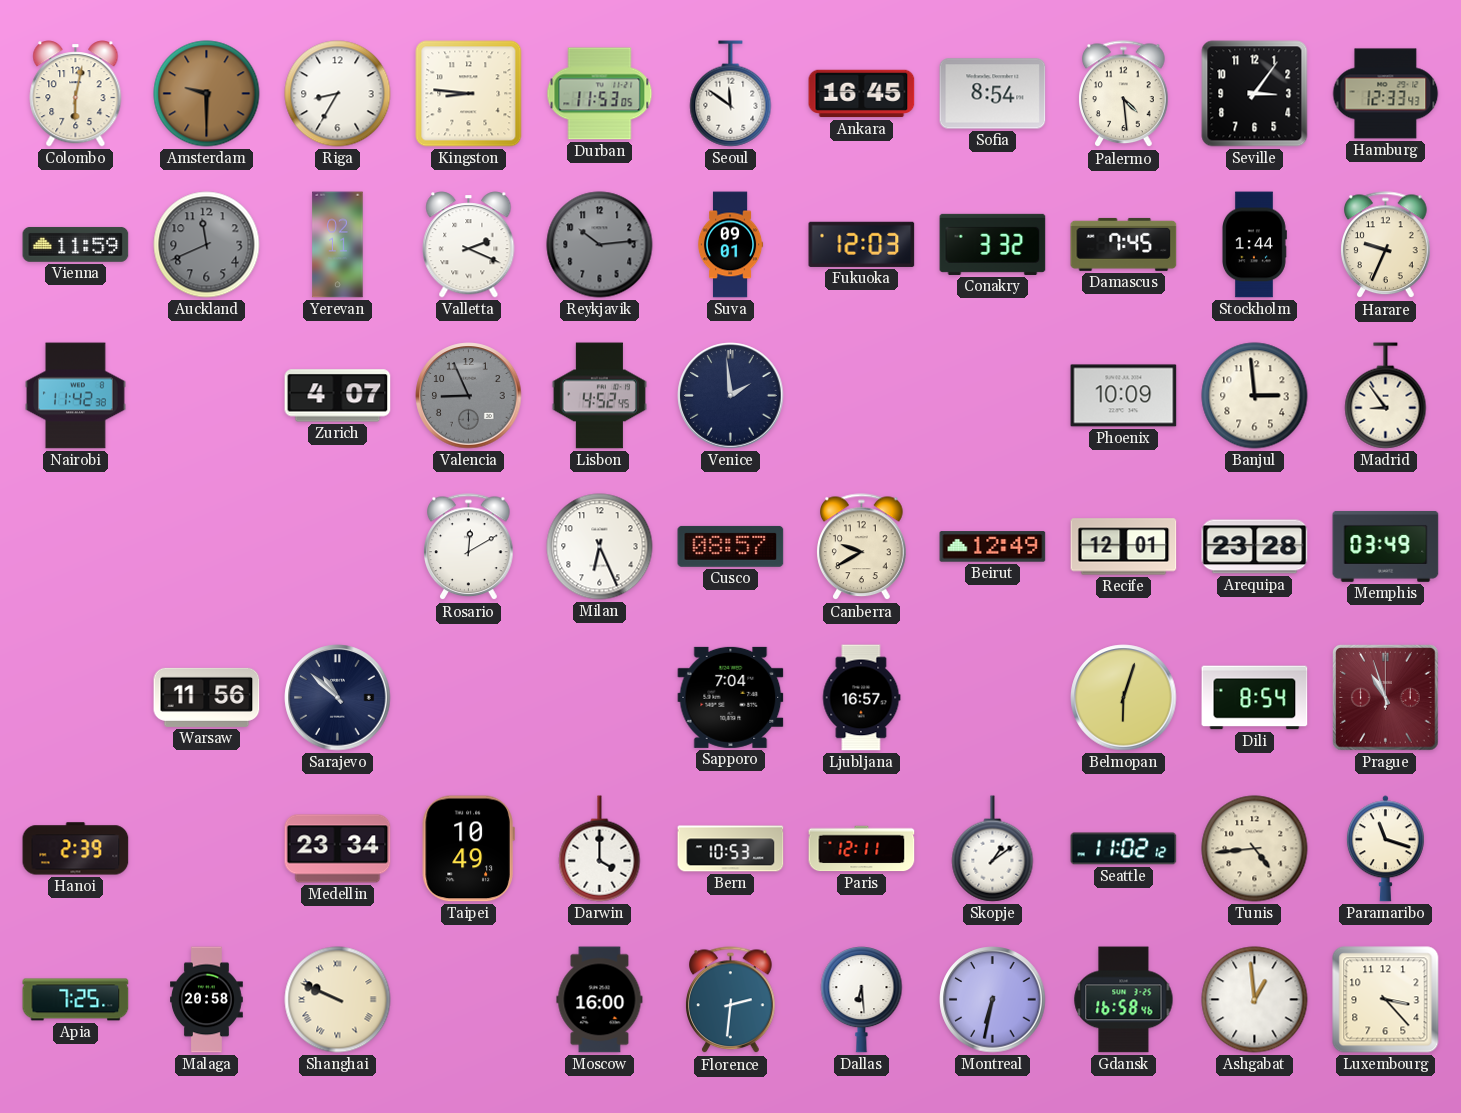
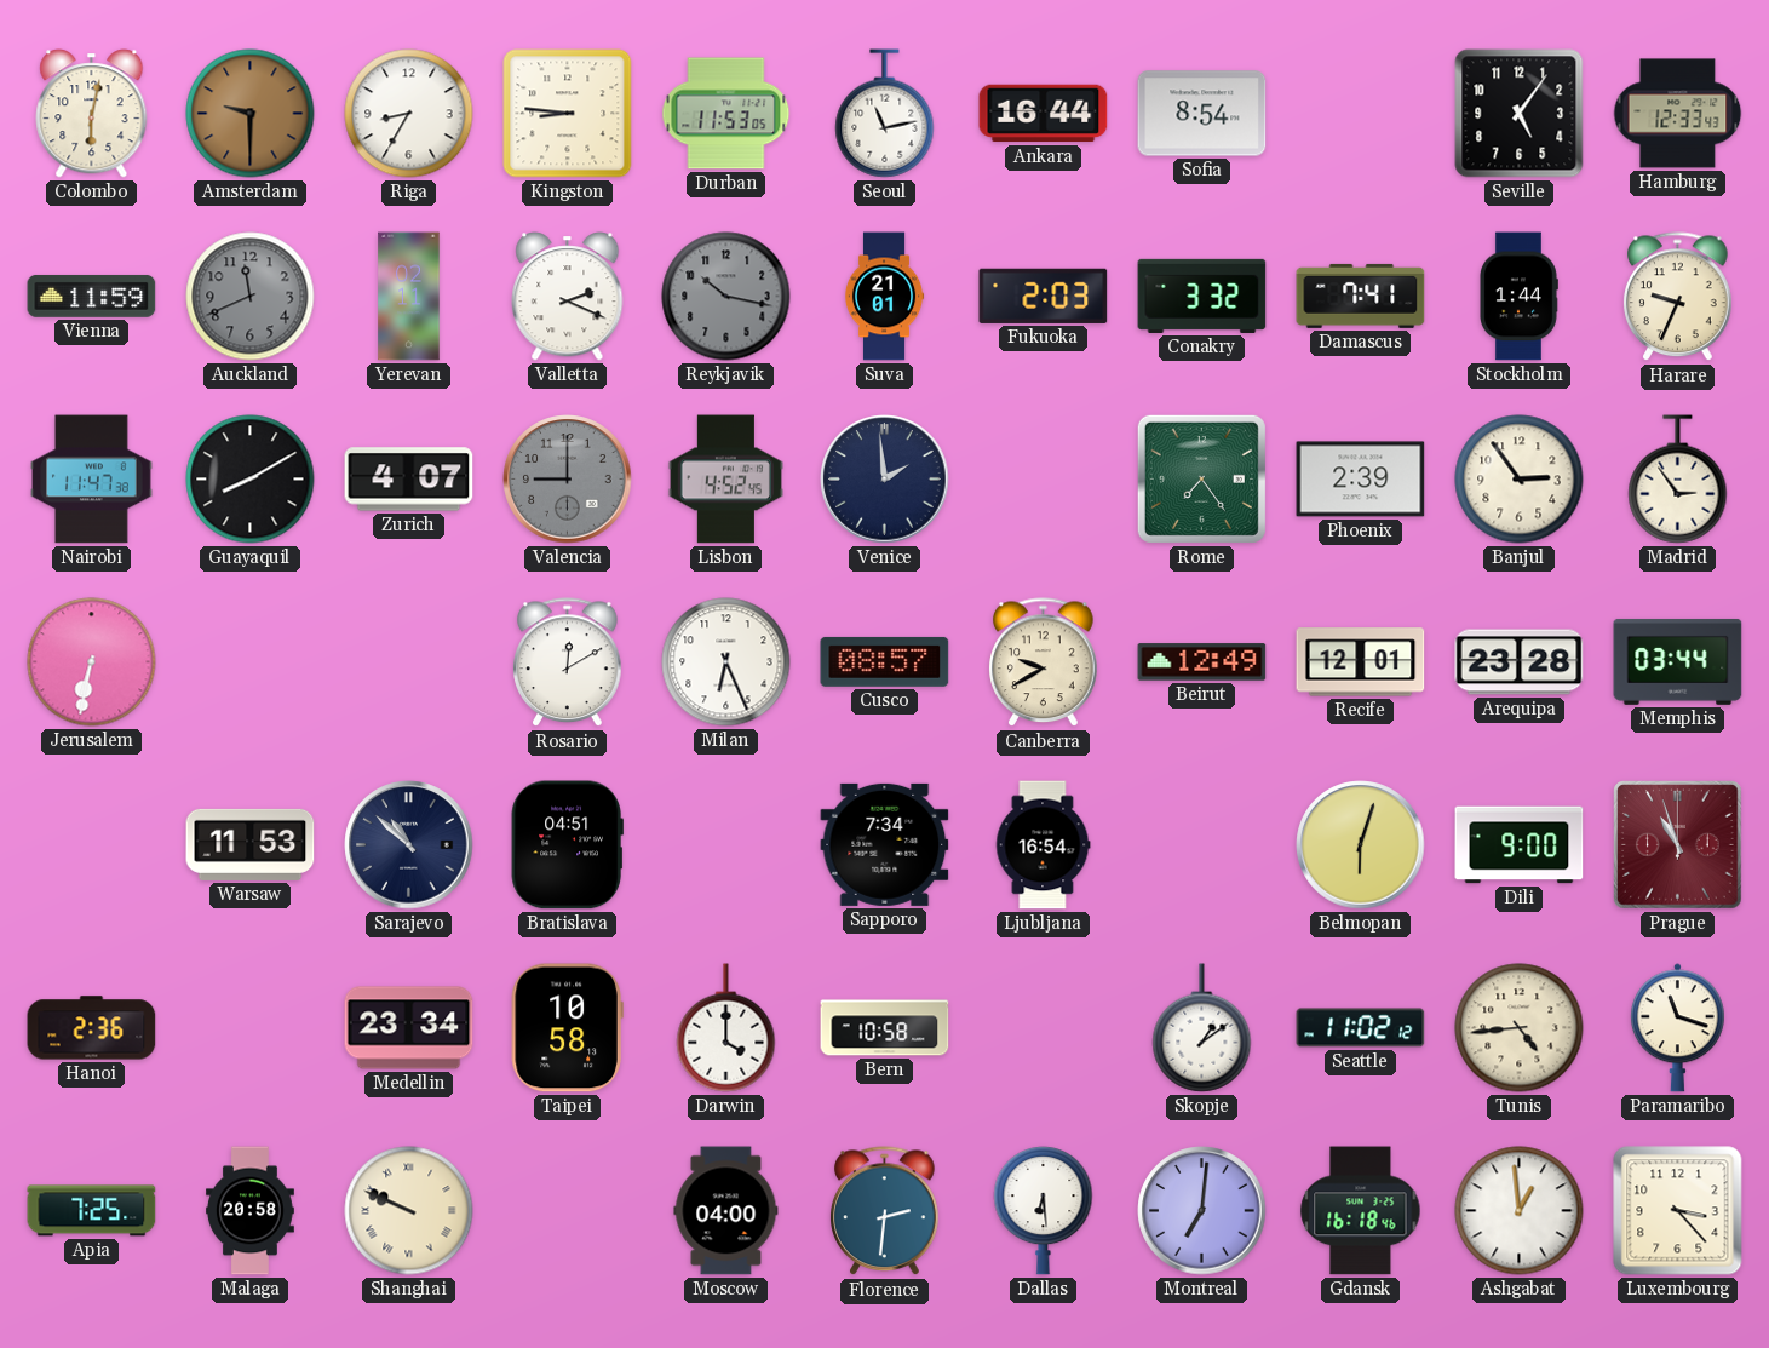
Seoul: 11:51 -> 11:13
Ankara: 16:45 -> 16:44
Palermo: 4:29 -> none
Seville: 3:06 -> 5:06
Reykjavik: 10:14 -> 10:17
Suva: 09:01 -> 21:01
Fukuoka: 12:03 -> 2:03
Damascus: 7:45 -> 7:41
Nairobi: 11:42 -> 11:47
Guayaquil: none -> 8:10
Valencia: 8:56 -> 9:00
Rome: none -> 7:24
Phoenix: 10:09 -> 2:39
Banjul: 2:59 -> 2:54
Madrid: 8:54 -> 2:54
Jerusalem: none -> 6:32
Memphis: 03:49 -> 03:44
Warsaw: 11:56 -> 11:53
Bratislava: none -> 04:51
Sapporo: 7:04 -> 7:34
Ljubljana: 16:57 -> 16:54
Dili: 8:54 -> 9:00
Hanoi: 2:39 -> 2:36
Taipei: 10:49 -> 10:58
Bern: 10:53 -> 10:58
Paris: 12:11 -> none
Moscow: 16:00 -> 04:00
Montreal: 6:32 -> 7:01
Gdansk: 16:58 -> 16:18
